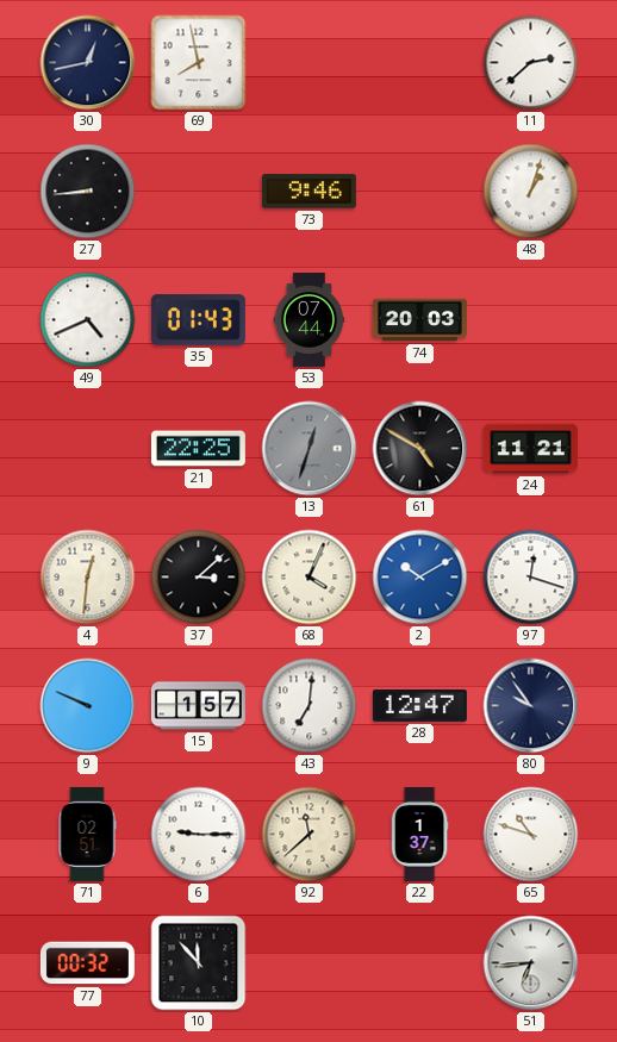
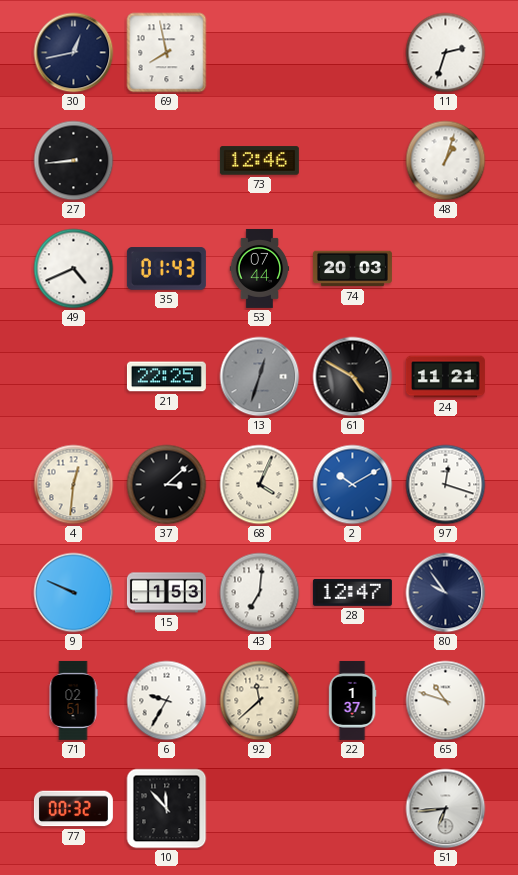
11: 2:38 -> 2:33
73: 9:46 -> 12:46
15: 1:57 -> 1:53
6: 9:15 -> 9:35
